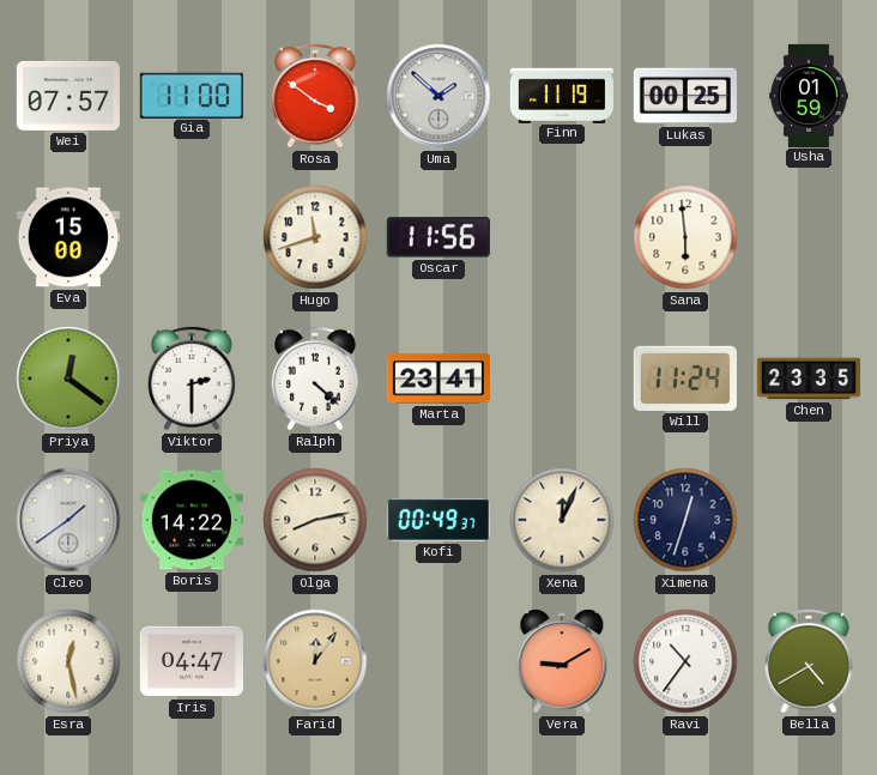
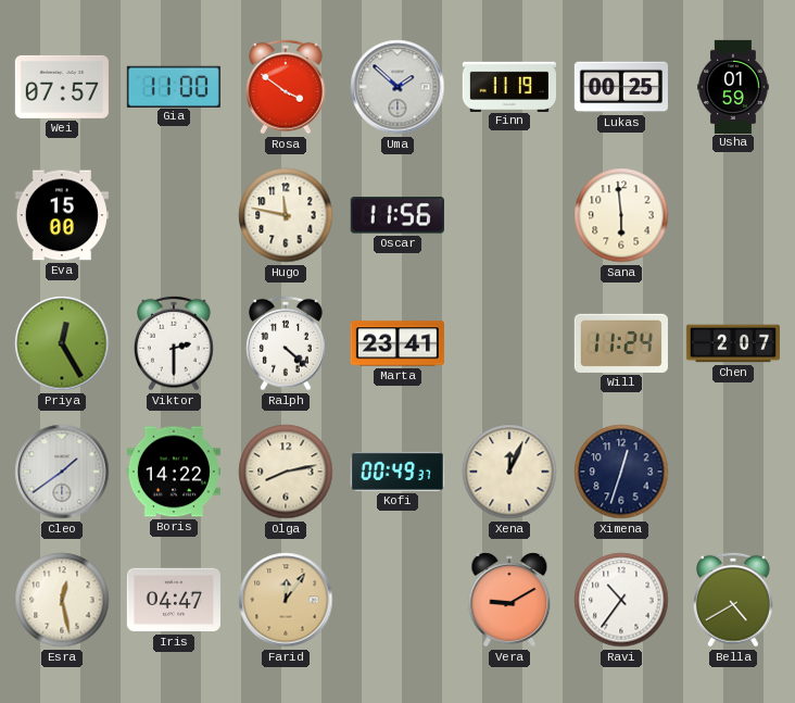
Hugo: 11:42 -> 11:47
Priya: 12:21 -> 12:25
Chen: 23:35 -> 2:07
